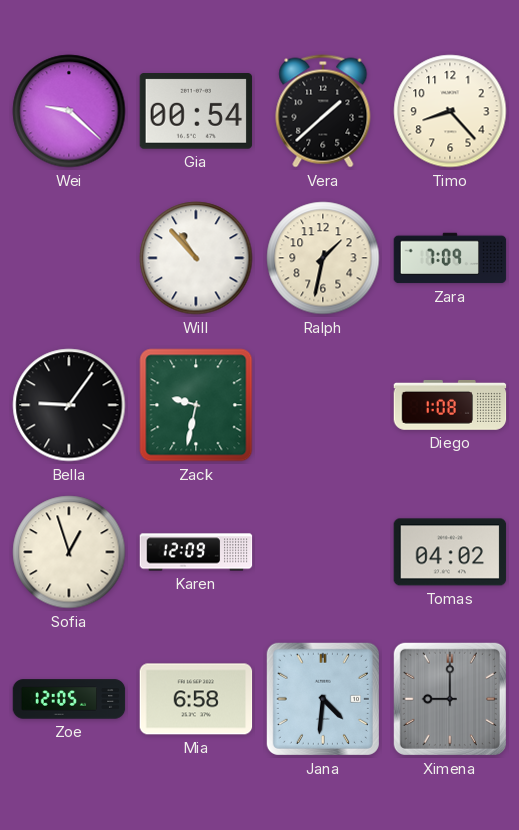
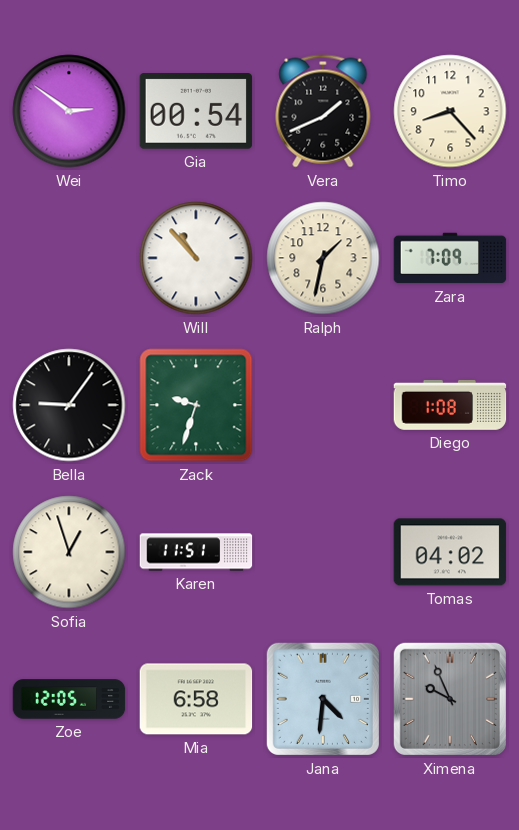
Wei: 9:22 -> 2:51
Vera: 1:38 -> 1:41
Zack: 9:32 -> 9:33
Karen: 12:09 -> 11:51
Ximena: 9:00 -> 9:56
